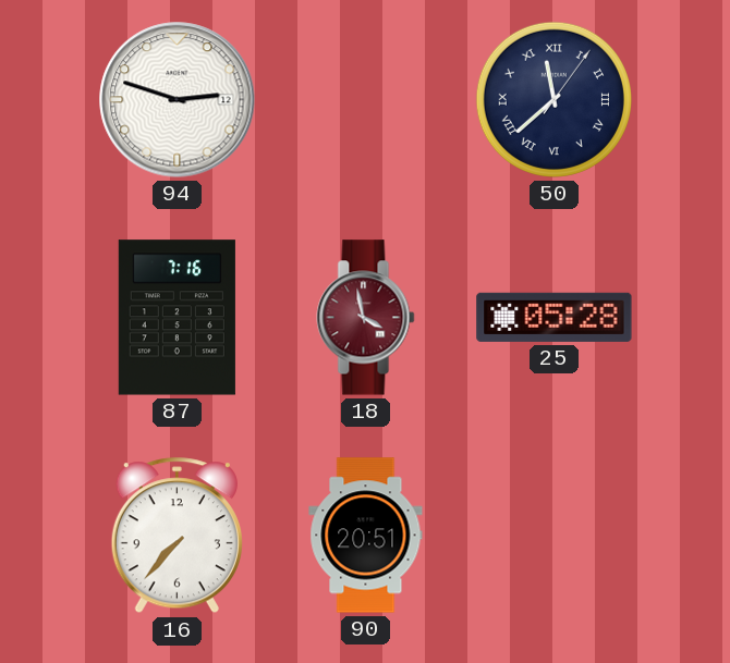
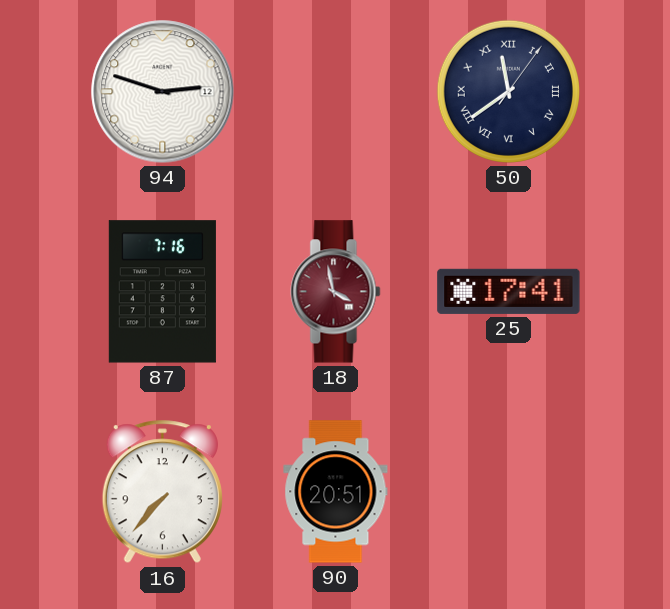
50: 11:38 -> 11:39
25: 05:28 -> 17:41
